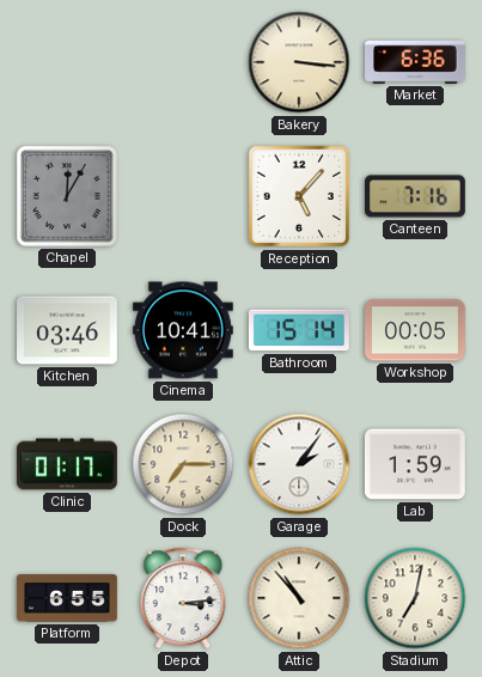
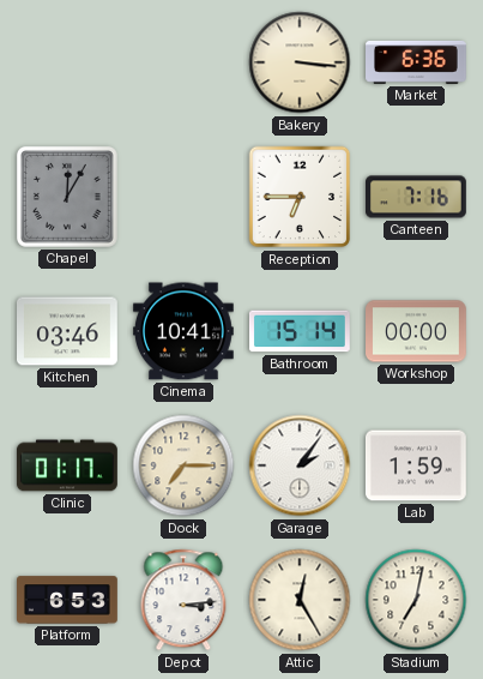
Reception: 5:07 -> 6:45
Workshop: 00:05 -> 00:00
Platform: 6:55 -> 6:53
Attic: 10:53 -> 12:25
